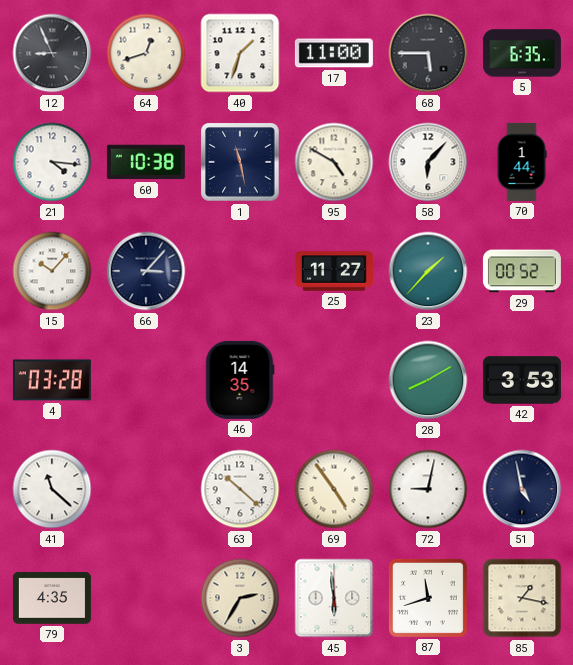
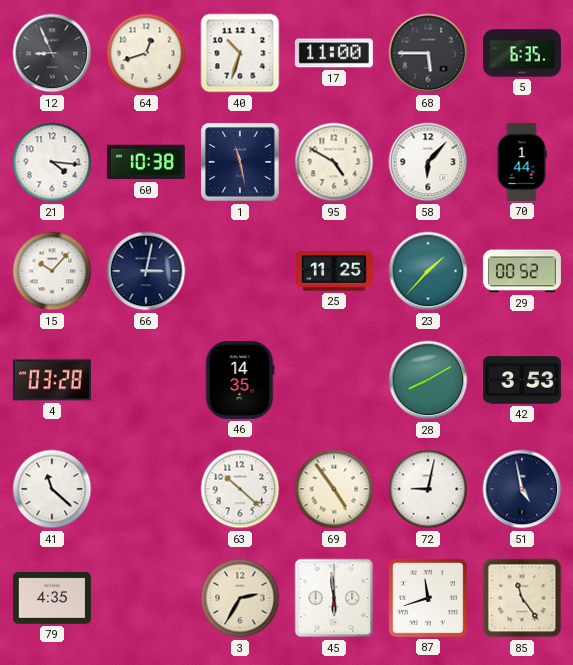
40: 1:33 -> 10:33
66: 3:07 -> 3:02
25: 11:27 -> 11:25
85: 1:17 -> 11:24
